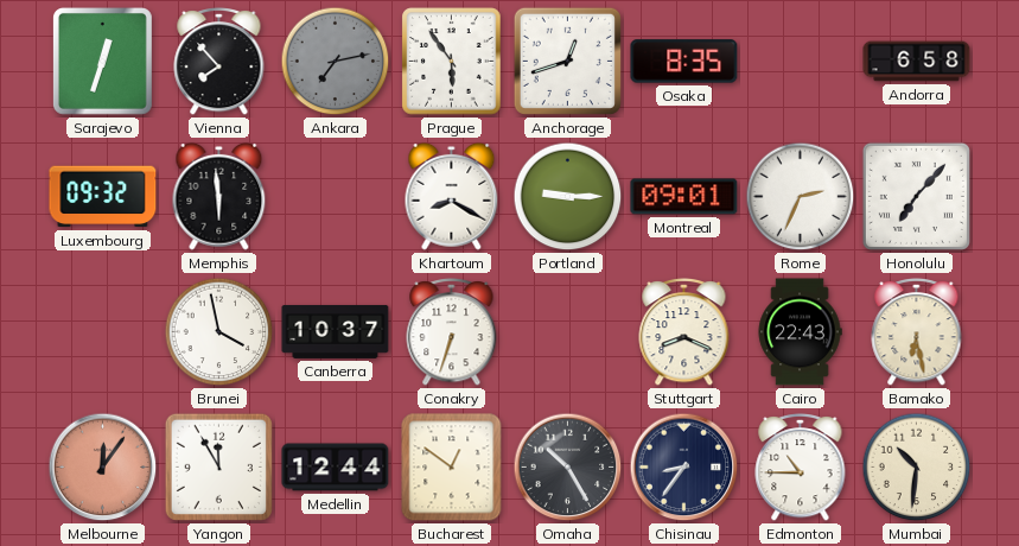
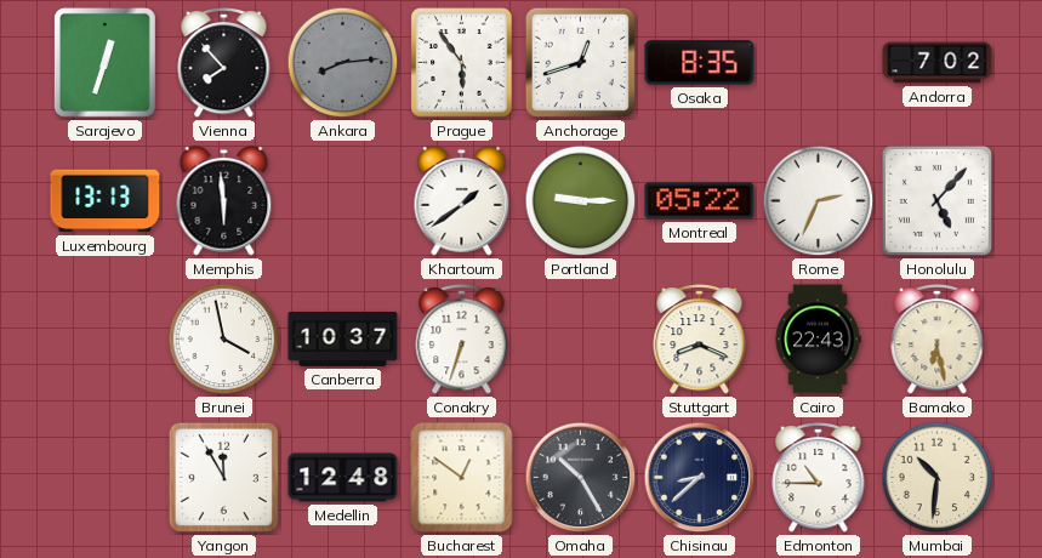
Ankara: 7:13 -> 8:14
Andorra: 6:58 -> 7:02
Luxembourg: 09:32 -> 13:13
Khartoum: 8:20 -> 1:39
Montreal: 09:01 -> 05:22
Honolulu: 7:07 -> 5:07
Melbourne: 12:06 -> none
Medellin: 12:44 -> 12:48
Chisinau: 8:36 -> 8:38
